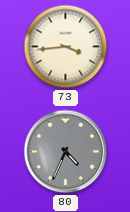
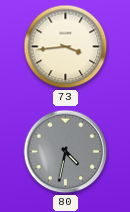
80: 4:34 -> 4:32
